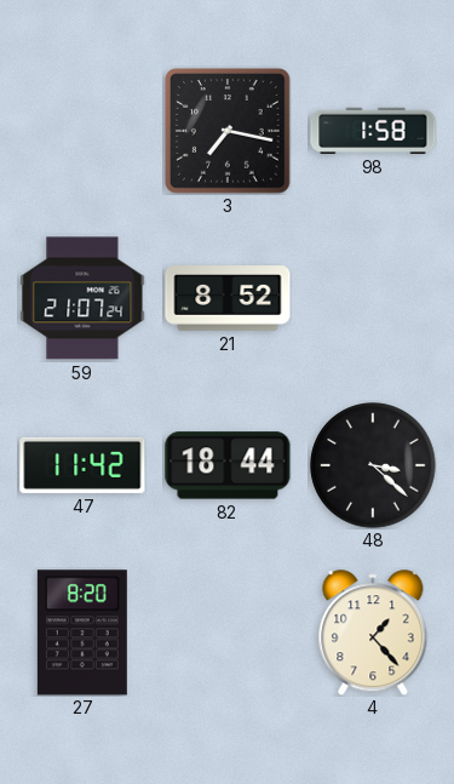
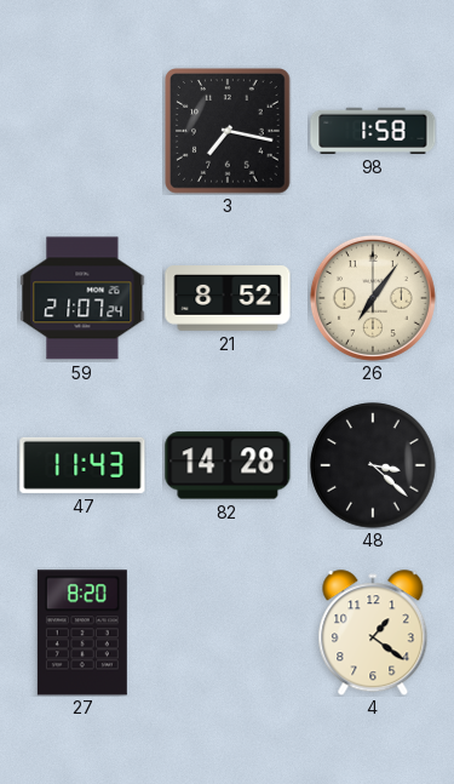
26: none -> 7:06
47: 11:42 -> 11:43
82: 18:44 -> 14:28
4: 1:23 -> 1:21
